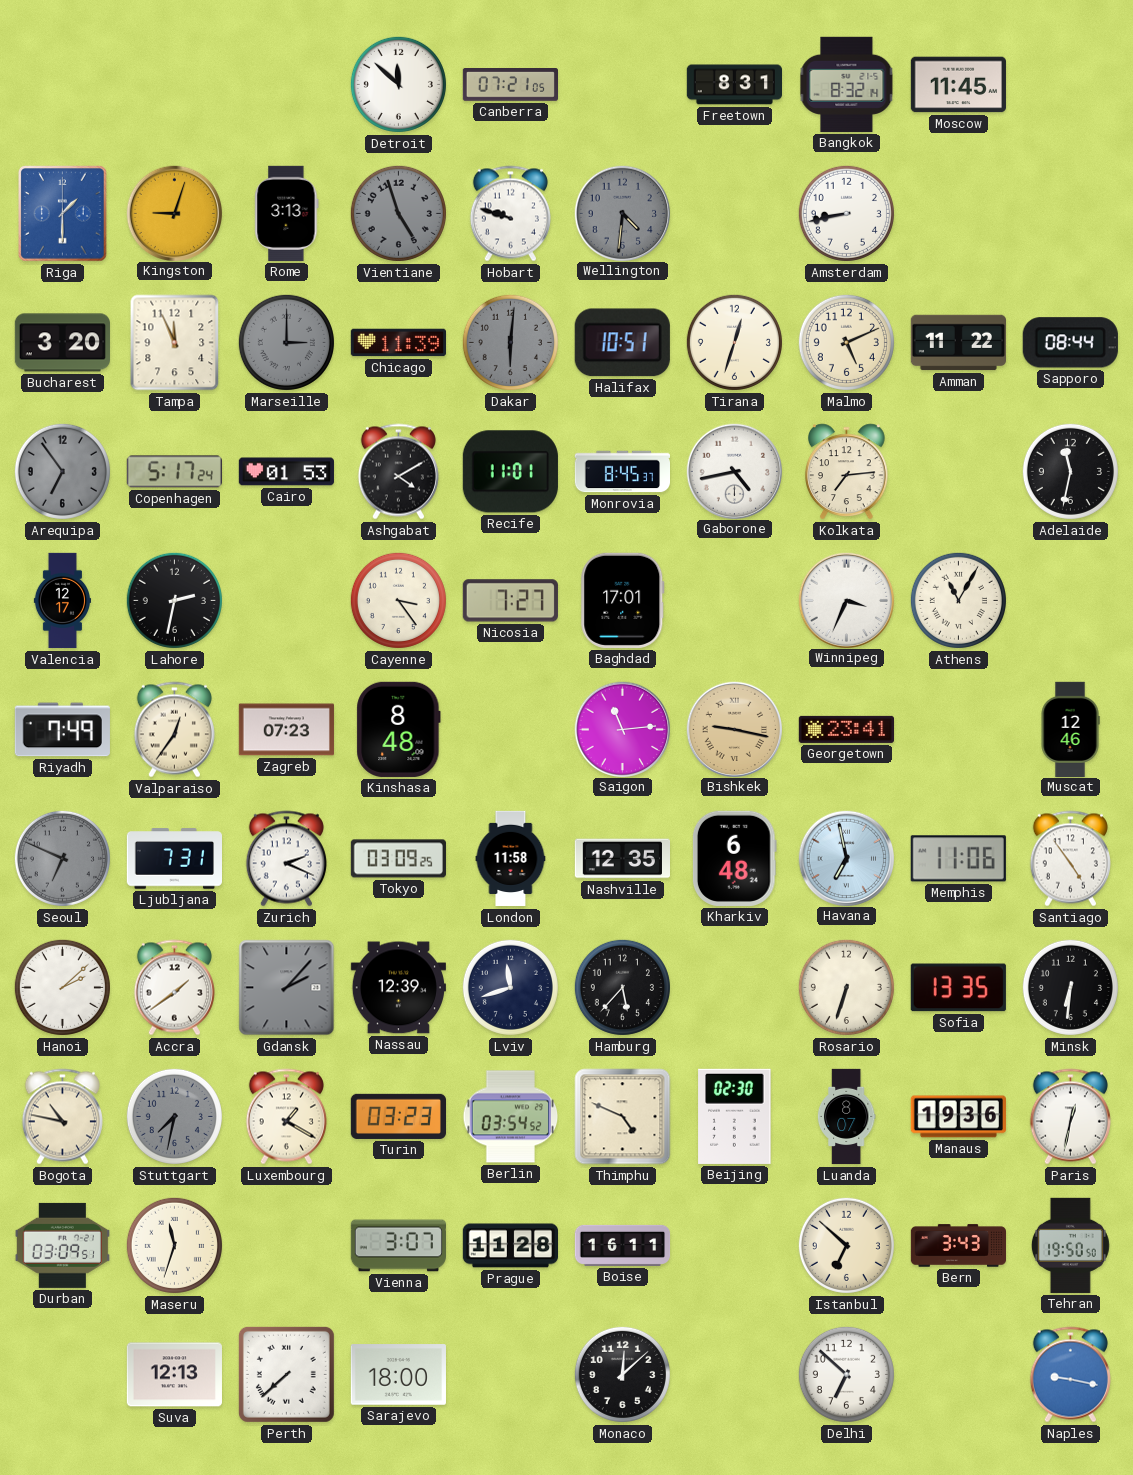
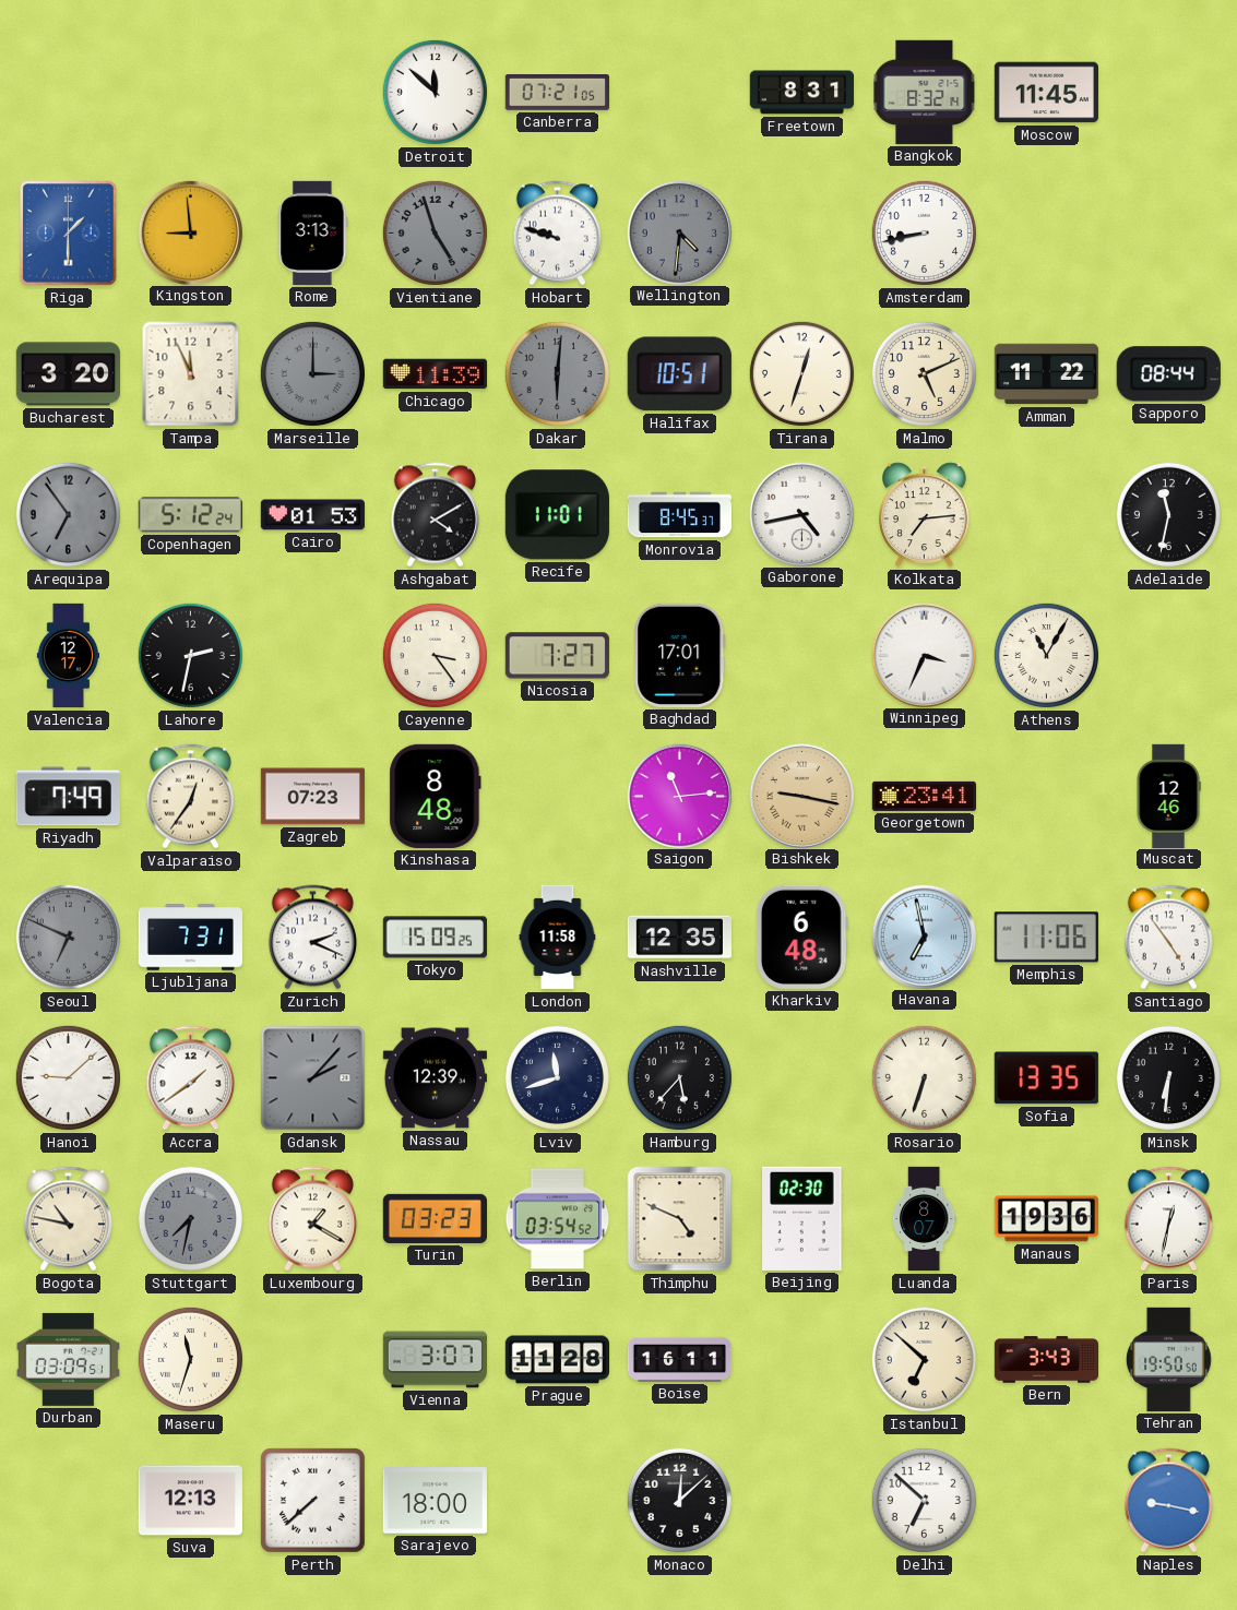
Kingston: 9:03 -> 8:59
Copenhagen: 5:17 -> 5:12
Tokyo: 03:09 -> 15:09
Hanoi: 2:08 -> 9:08
